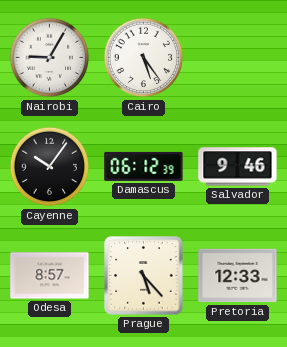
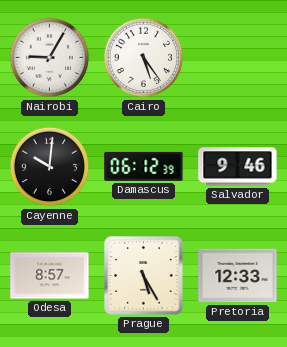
Cayenne: 10:06 -> 10:01
Prague: 5:23 -> 5:25
